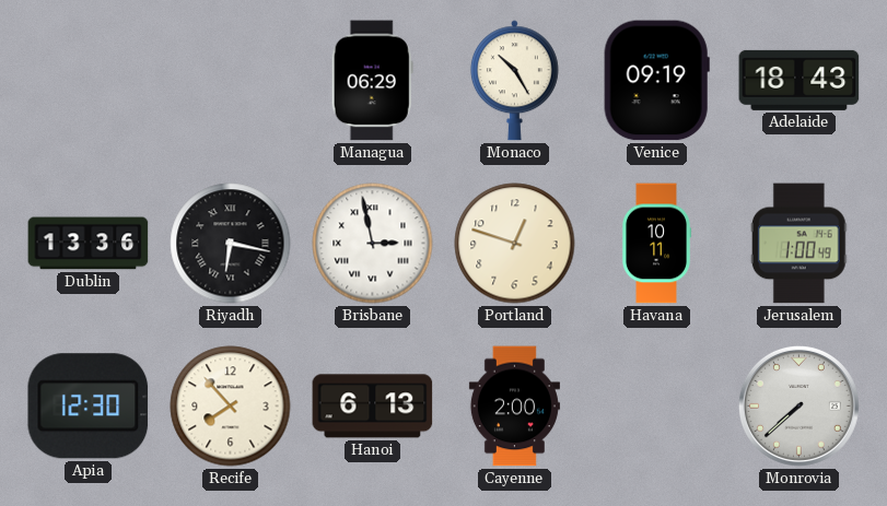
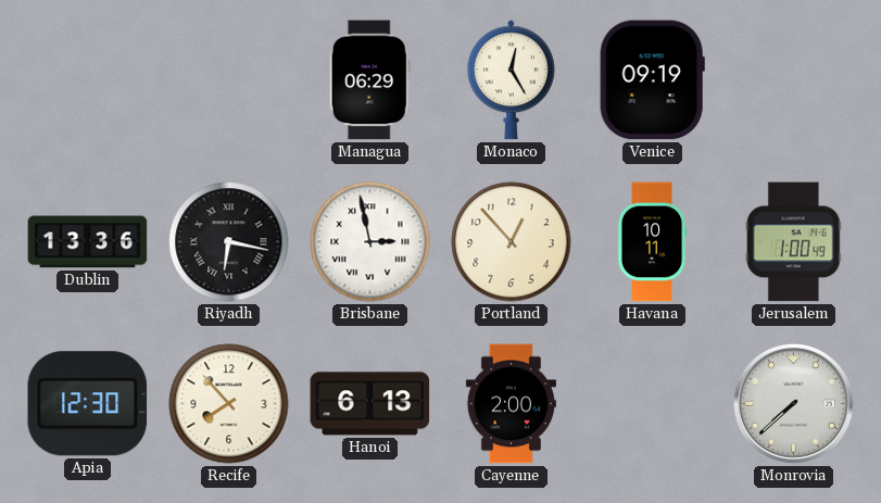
Monaco: 10:25 -> 12:25
Adelaide: 18:43 -> none
Portland: 12:48 -> 12:53
